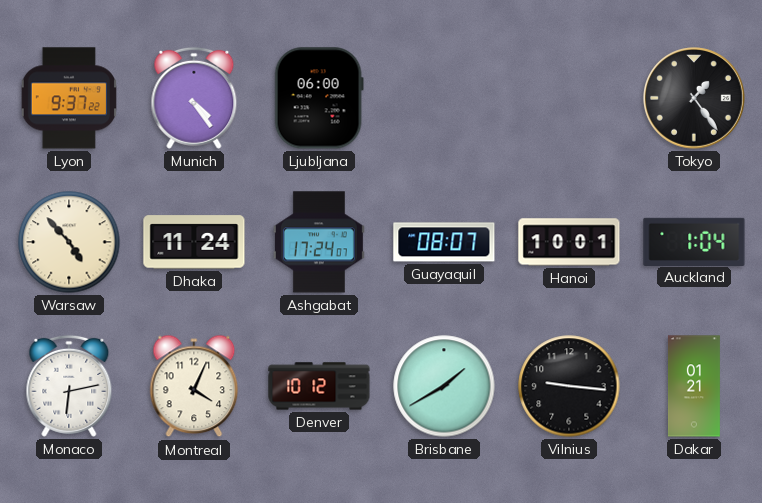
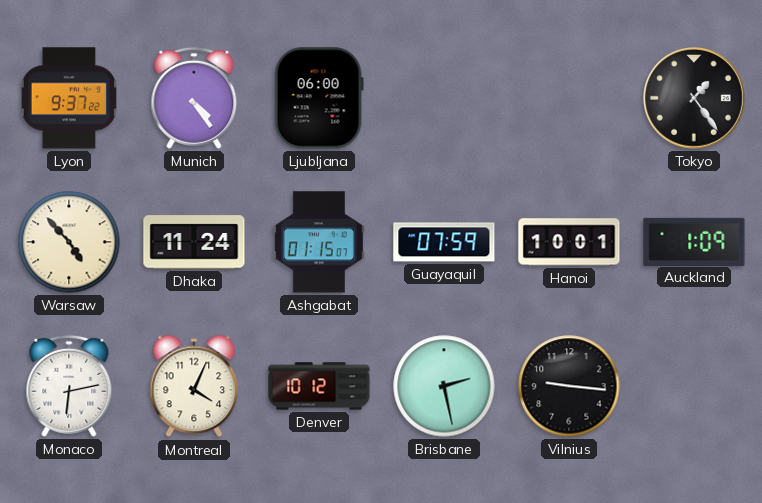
Ashgabat: 17:24 -> 01:15
Guayaquil: 08:07 -> 07:59
Auckland: 1:04 -> 1:09
Brisbane: 1:40 -> 2:28
Dakar: 01:21 -> none
